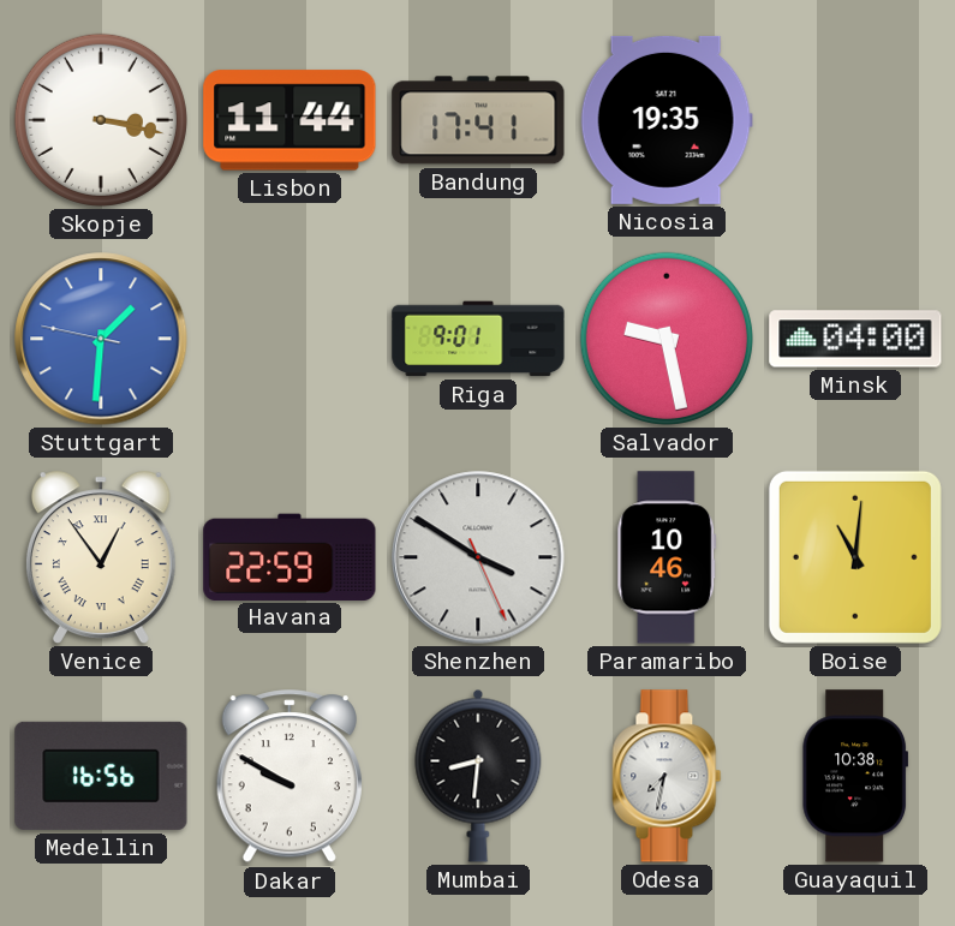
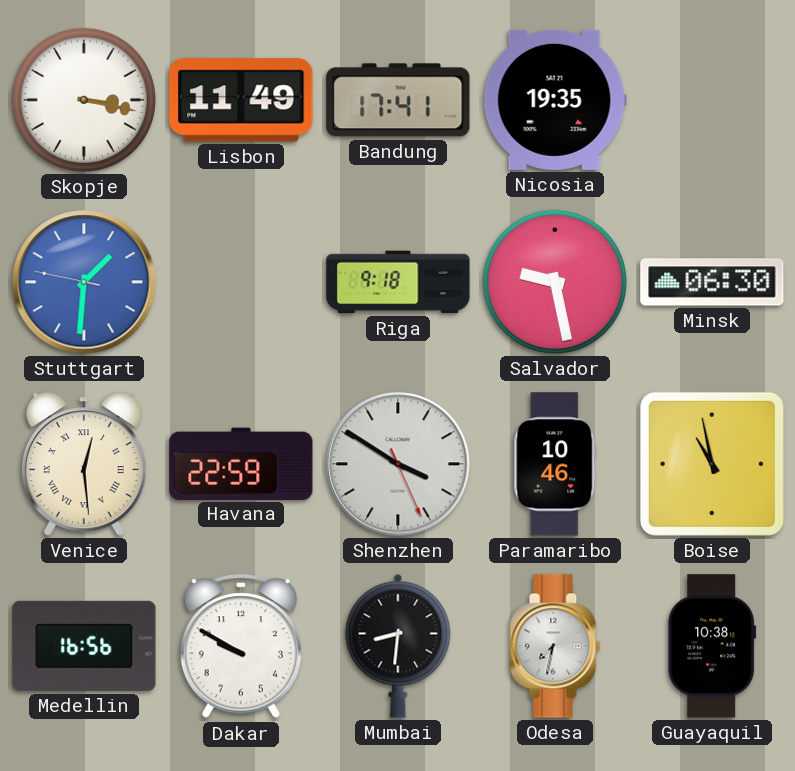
Lisbon: 11:44 -> 11:49
Riga: 9:01 -> 9:18
Minsk: 04:00 -> 06:30
Venice: 12:54 -> 12:29
Boise: 11:01 -> 10:58
